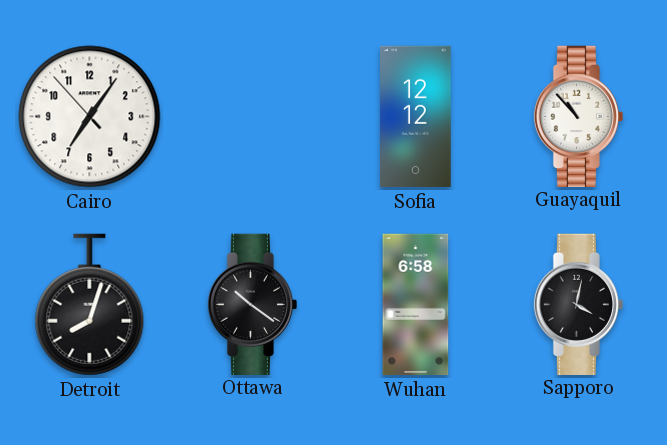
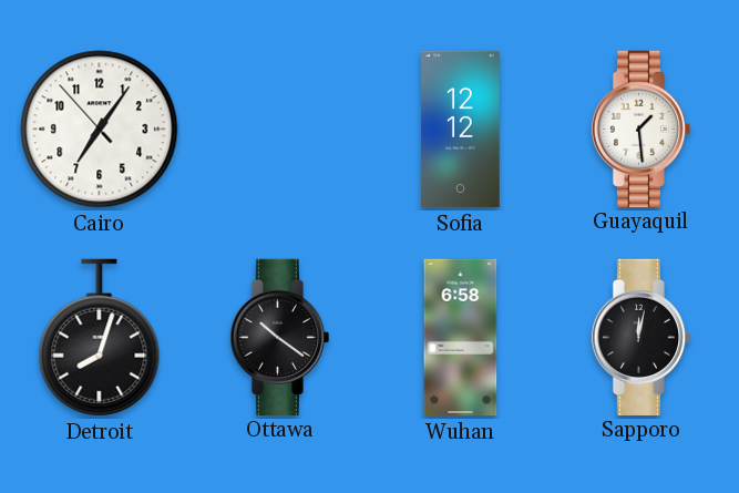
Guayaquil: 10:53 -> 1:29
Sapporo: 4:02 -> 12:02
